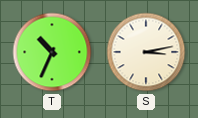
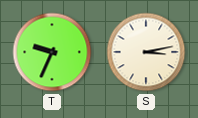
T: 10:34 -> 9:34
